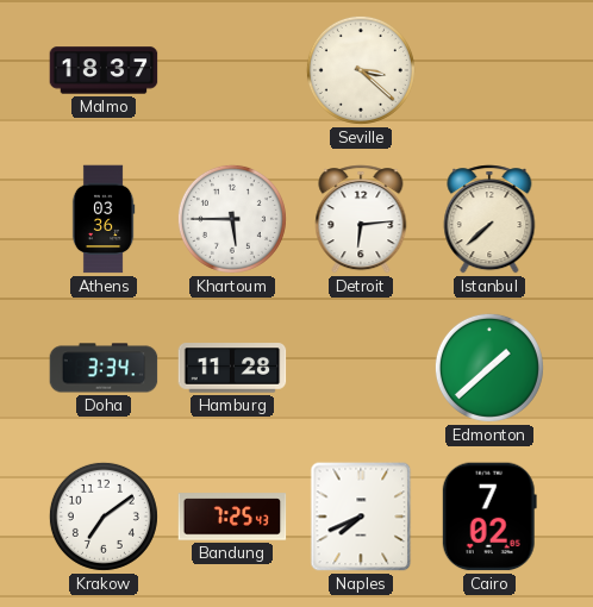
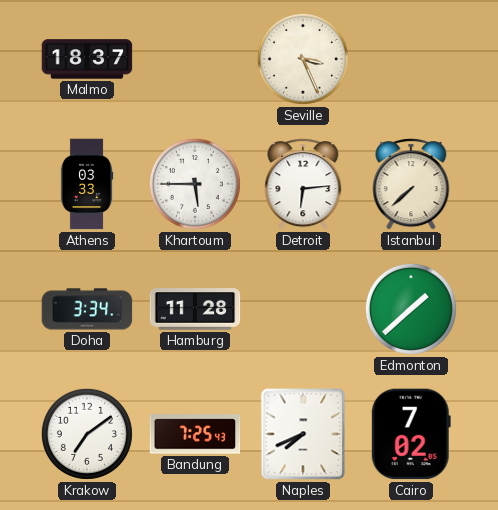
Seville: 3:22 -> 3:26
Athens: 03:36 -> 03:33
